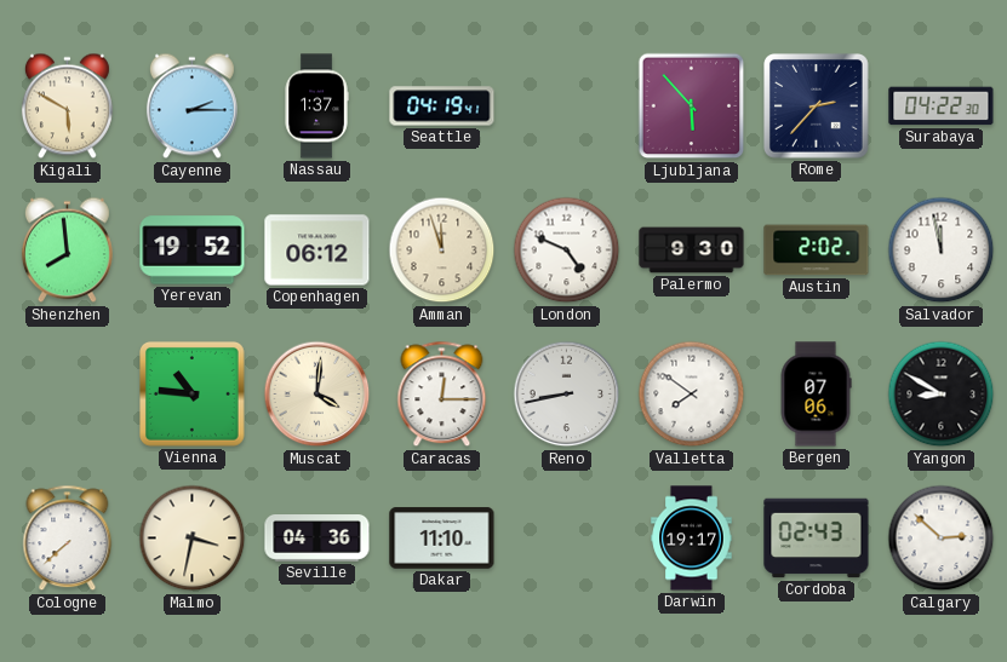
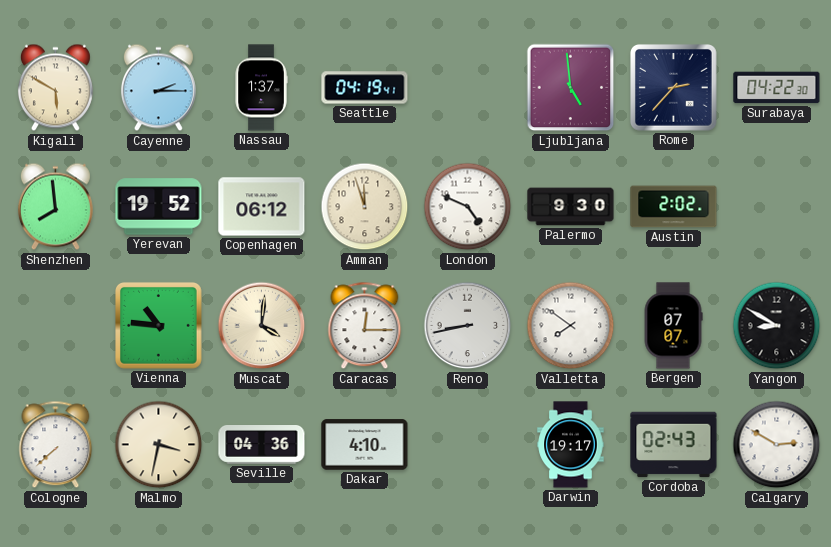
Ljubljana: 5:53 -> 4:59
Salvador: 11:58 -> none
Bergen: 07:06 -> 07:07
Dakar: 11:10 -> 4:10
Calgary: 2:52 -> 2:50
